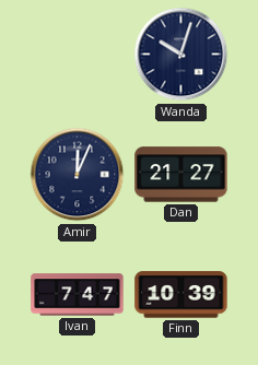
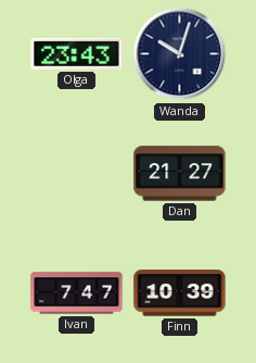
Olga: none -> 23:43
Amir: 12:04 -> none
